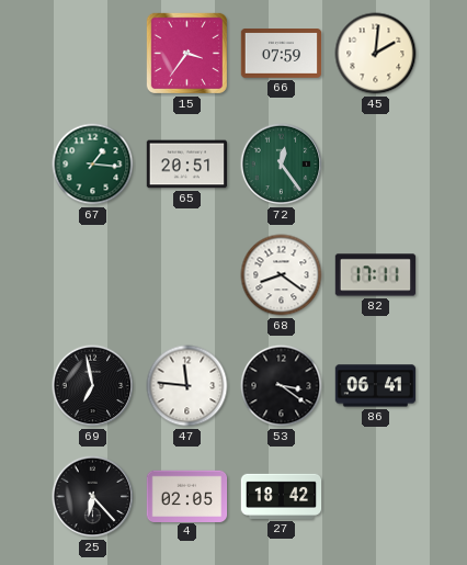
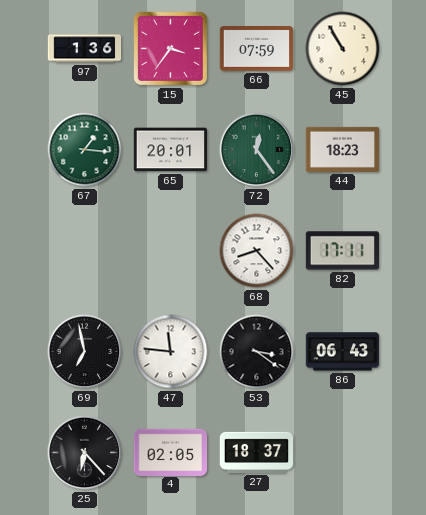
97: none -> 1:36
45: 2:01 -> 10:55
65: 20:51 -> 20:01
44: none -> 18:23
68: 8:21 -> 8:23
86: 06:41 -> 06:43
27: 18:42 -> 18:37
